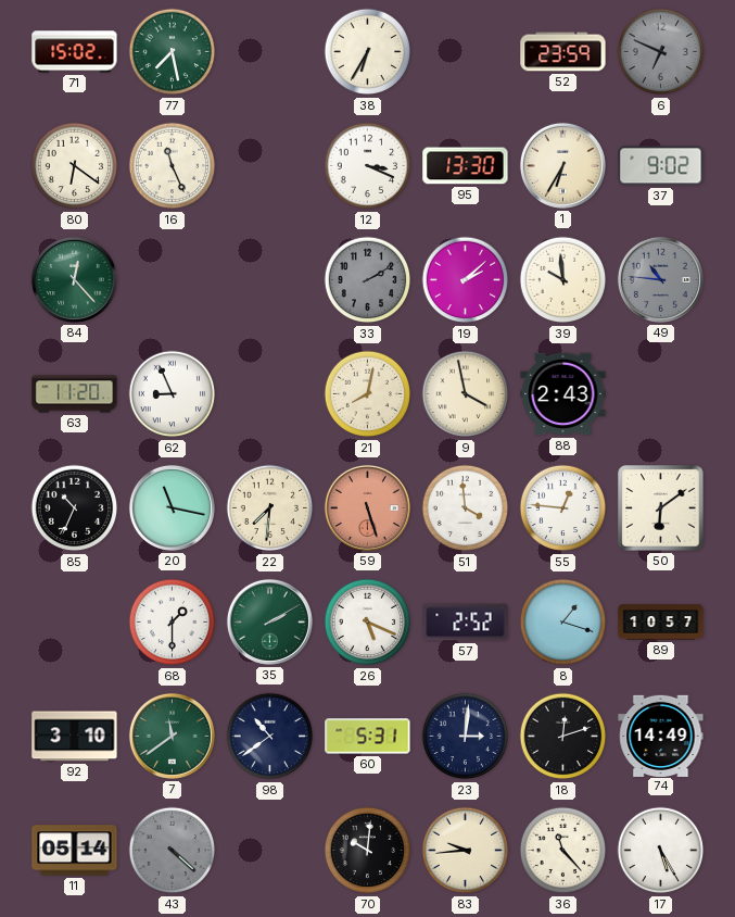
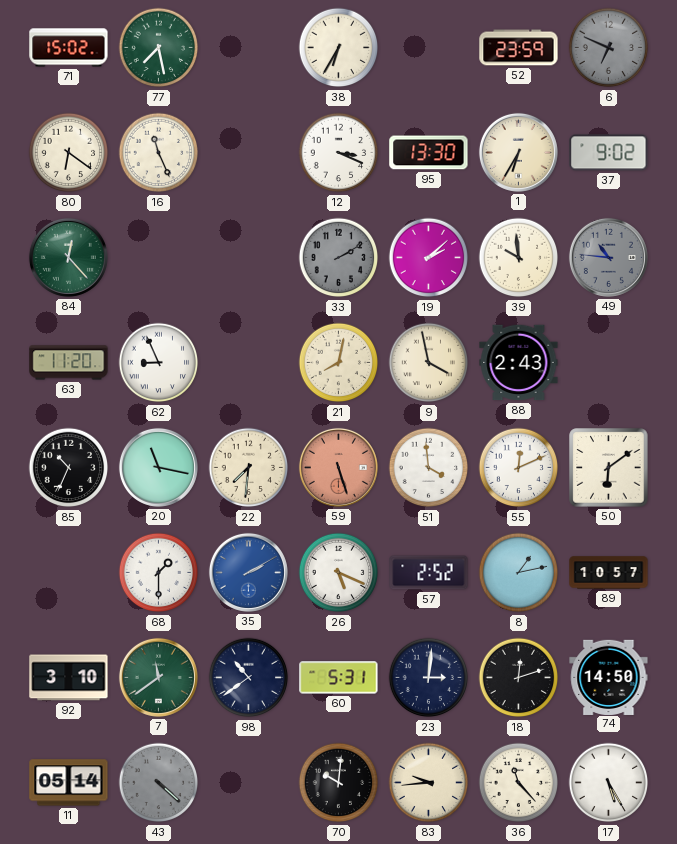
55: 12:46 -> 12:11
35 dial: green -> blue
8: 1:18 -> 1:13
74: 14:49 -> 14:50
